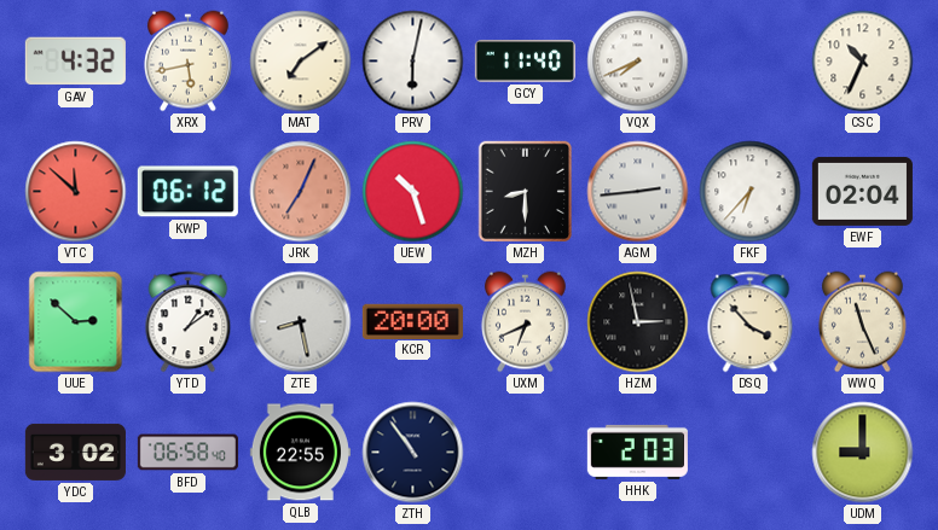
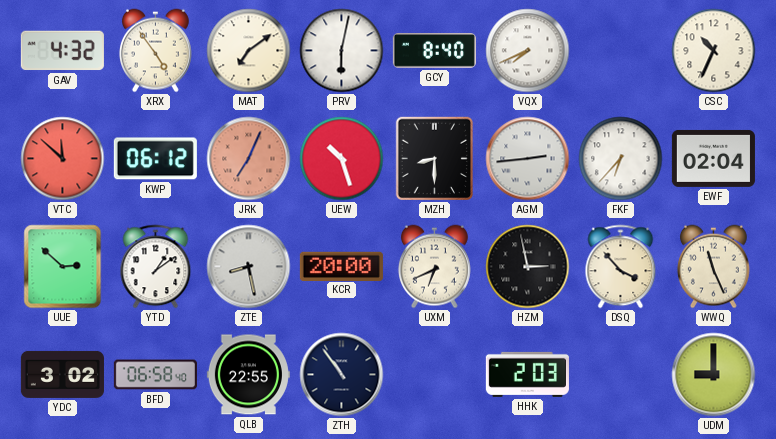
XRX: 5:43 -> 4:54
GCY: 11:40 -> 8:40
